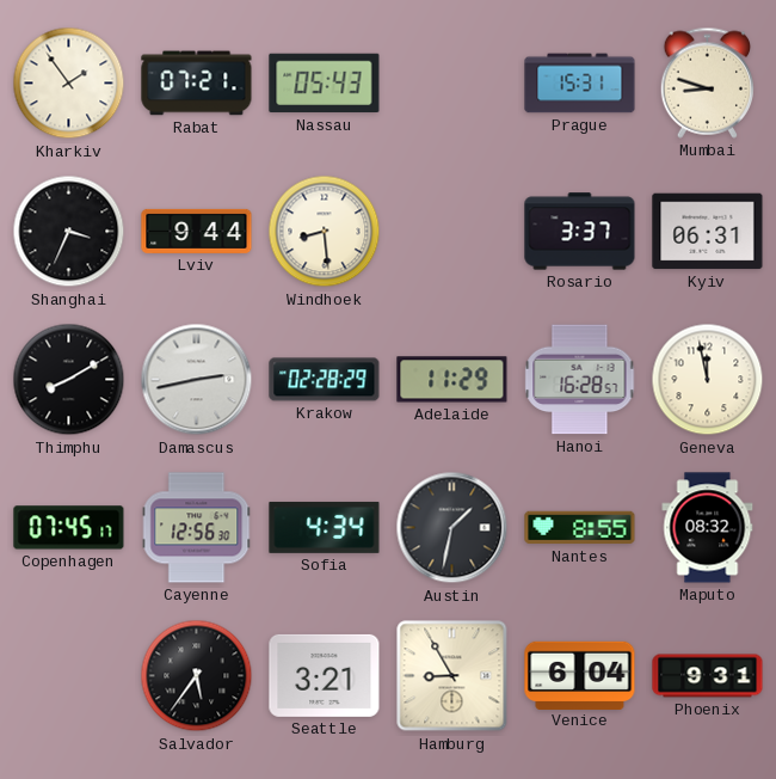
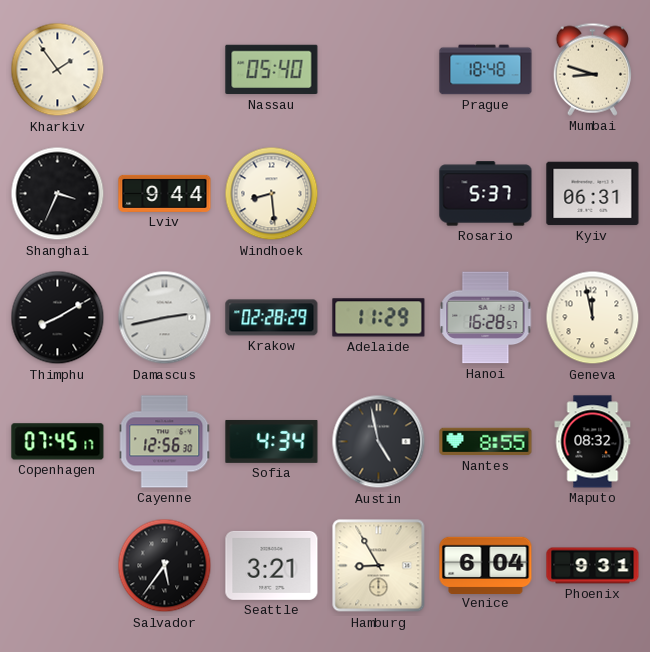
Rabat: 07:21 -> none
Nassau: 05:43 -> 05:40
Prague: 15:31 -> 18:48
Rosario: 3:37 -> 5:37
Austin: 1:32 -> 4:58
